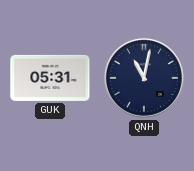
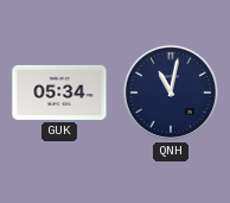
GUK: 05:31 -> 05:34
